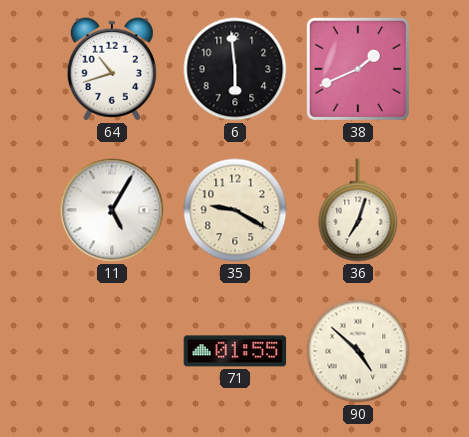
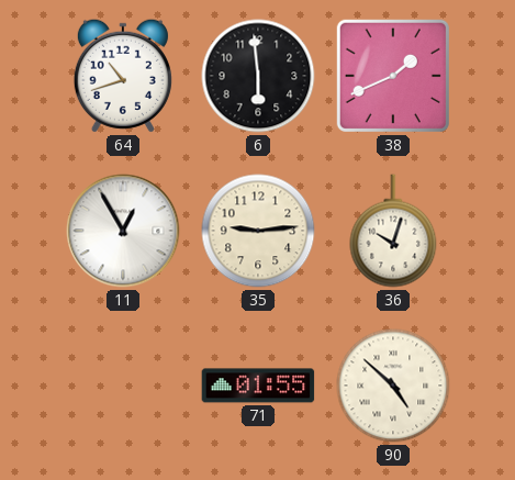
11: 5:05 -> 12:55
35: 9:20 -> 9:14
36: 7:03 -> 10:03
